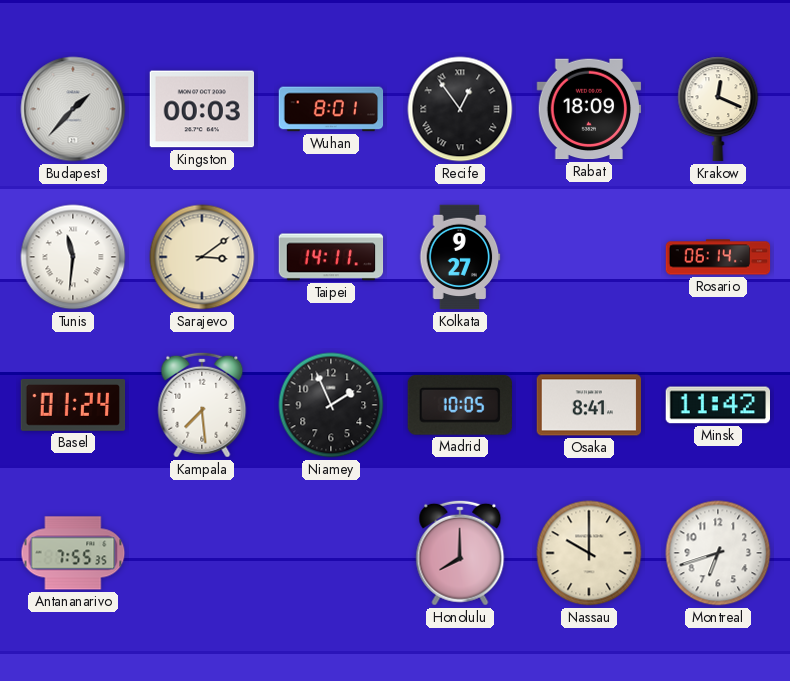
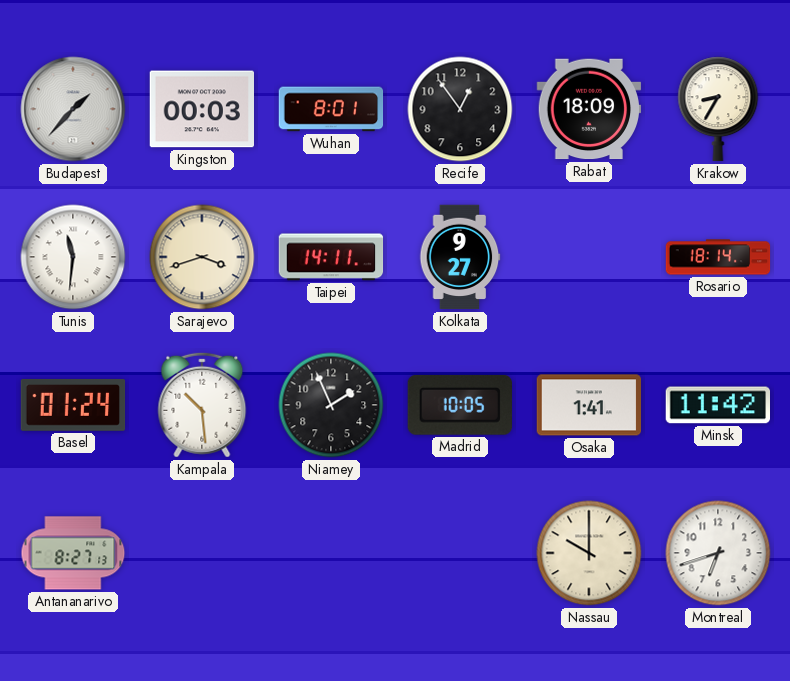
Recife numerals: Roman -> Arabic
Krakow: 12:19 -> 8:35
Sarajevo: 3:09 -> 3:42
Rosario: 06:14 -> 18:14
Kampala: 7:29 -> 10:29
Osaka: 8:41 -> 1:41
Antananarivo: 7:55 -> 8:27
Honolulu: 8:00 -> none
